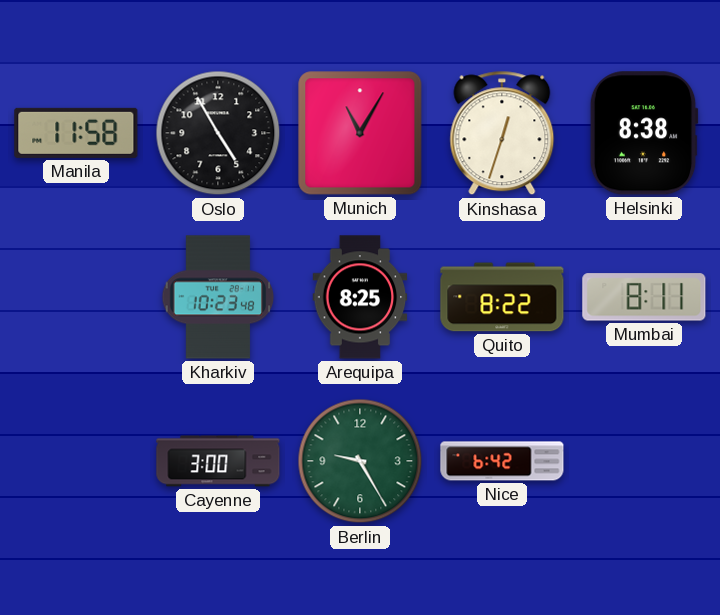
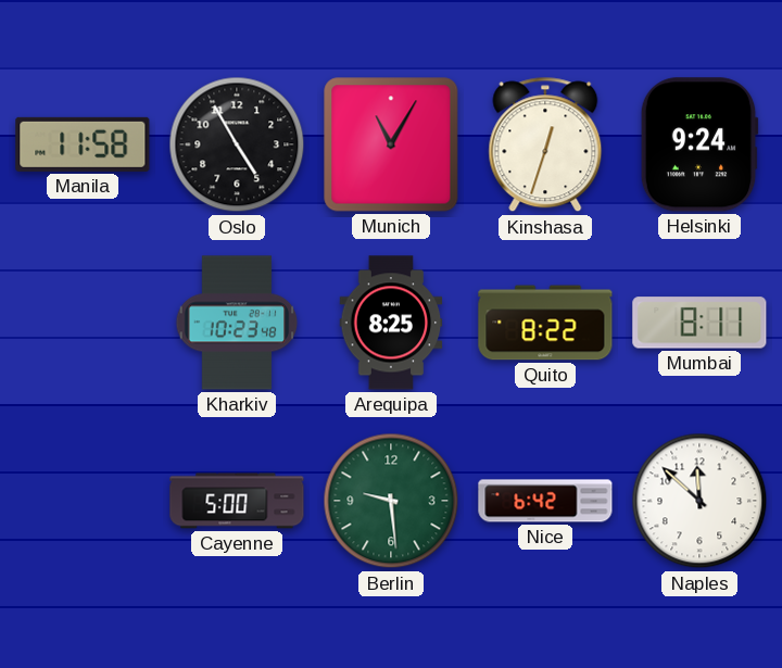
Helsinki: 8:38 -> 9:24
Cayenne: 3:00 -> 5:00
Berlin: 9:25 -> 9:29
Naples: none -> 11:52
